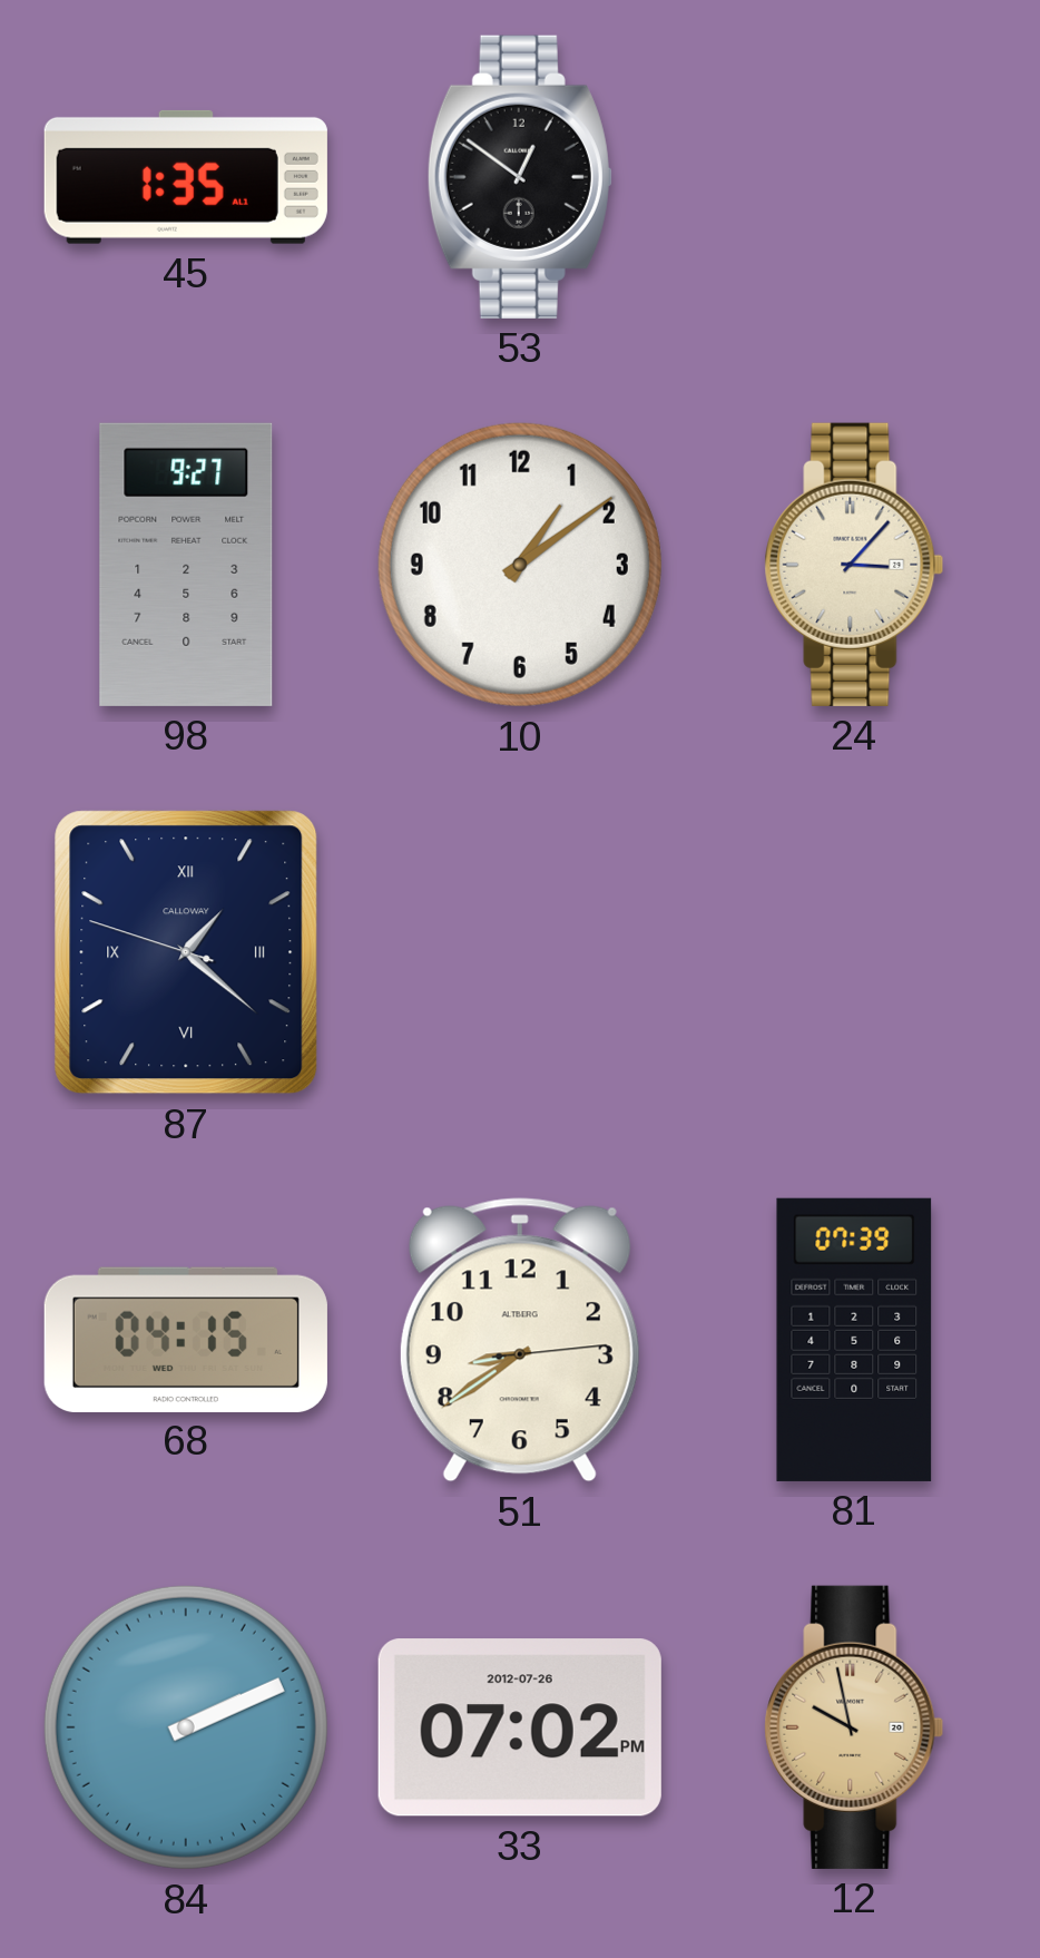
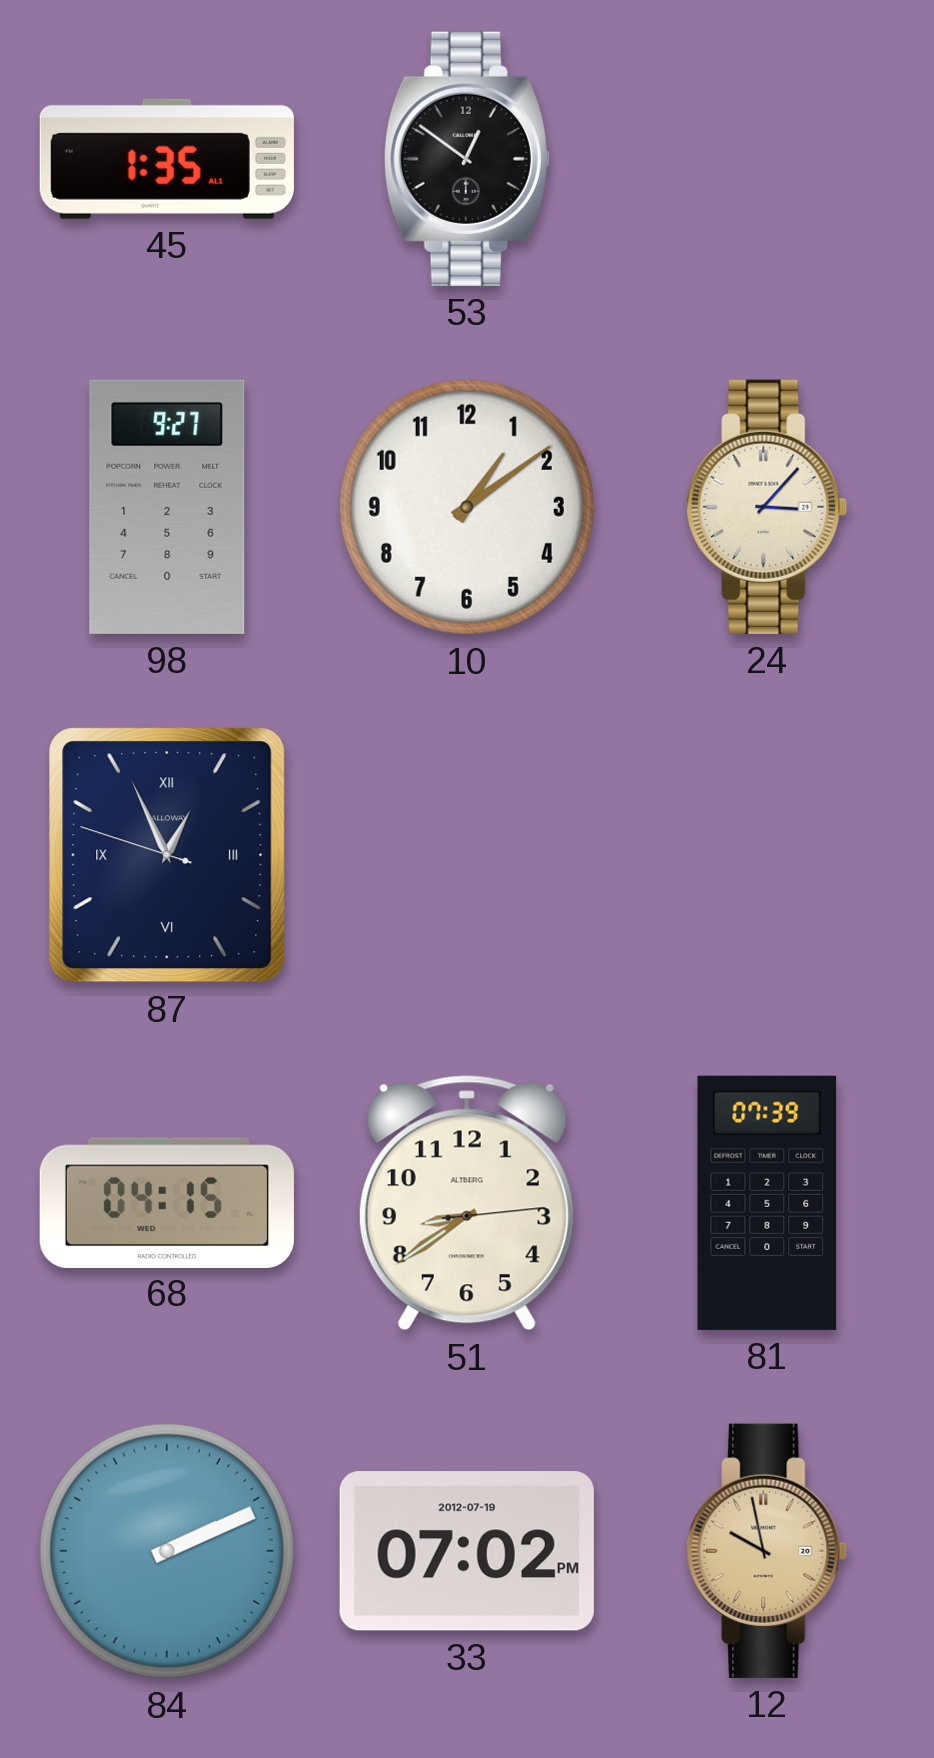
87: 1:21 -> 12:55
33 date: 2012-07-26 -> 2012-07-19
